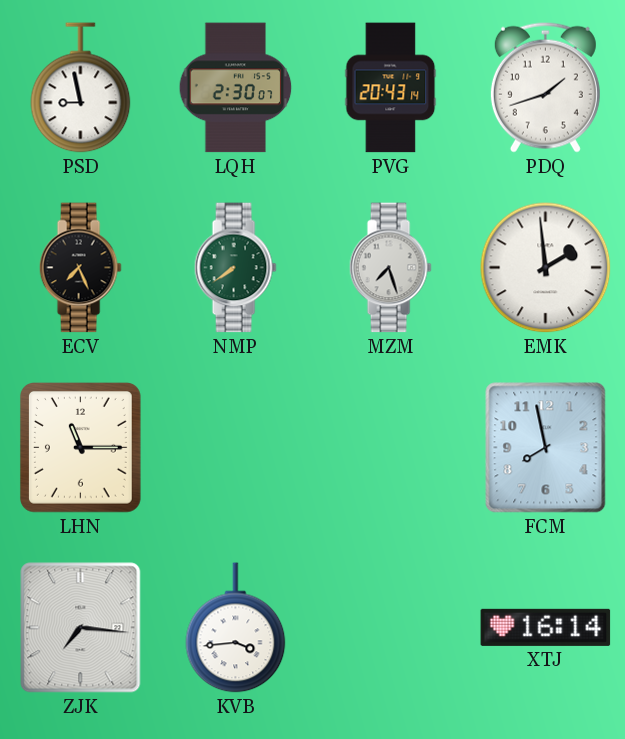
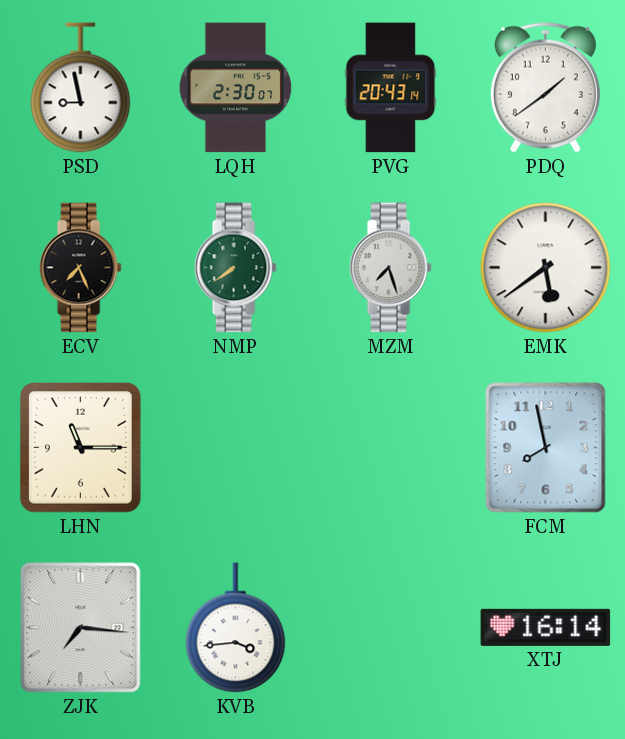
PDQ: 1:42 -> 1:39
EMK: 1:59 -> 5:39
